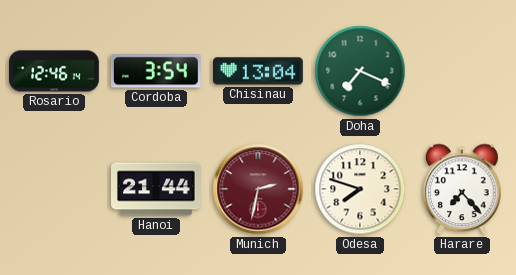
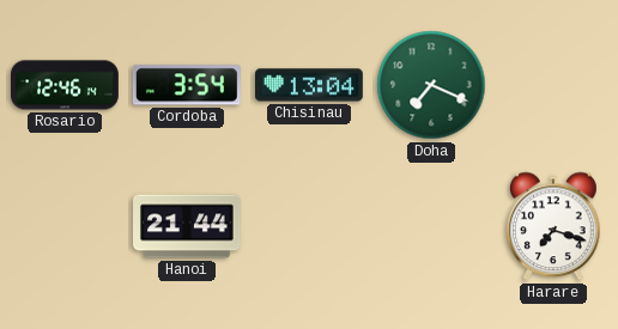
Munich: 2:32 -> none
Odesa: 7:48 -> none
Harare: 7:23 -> 7:18
